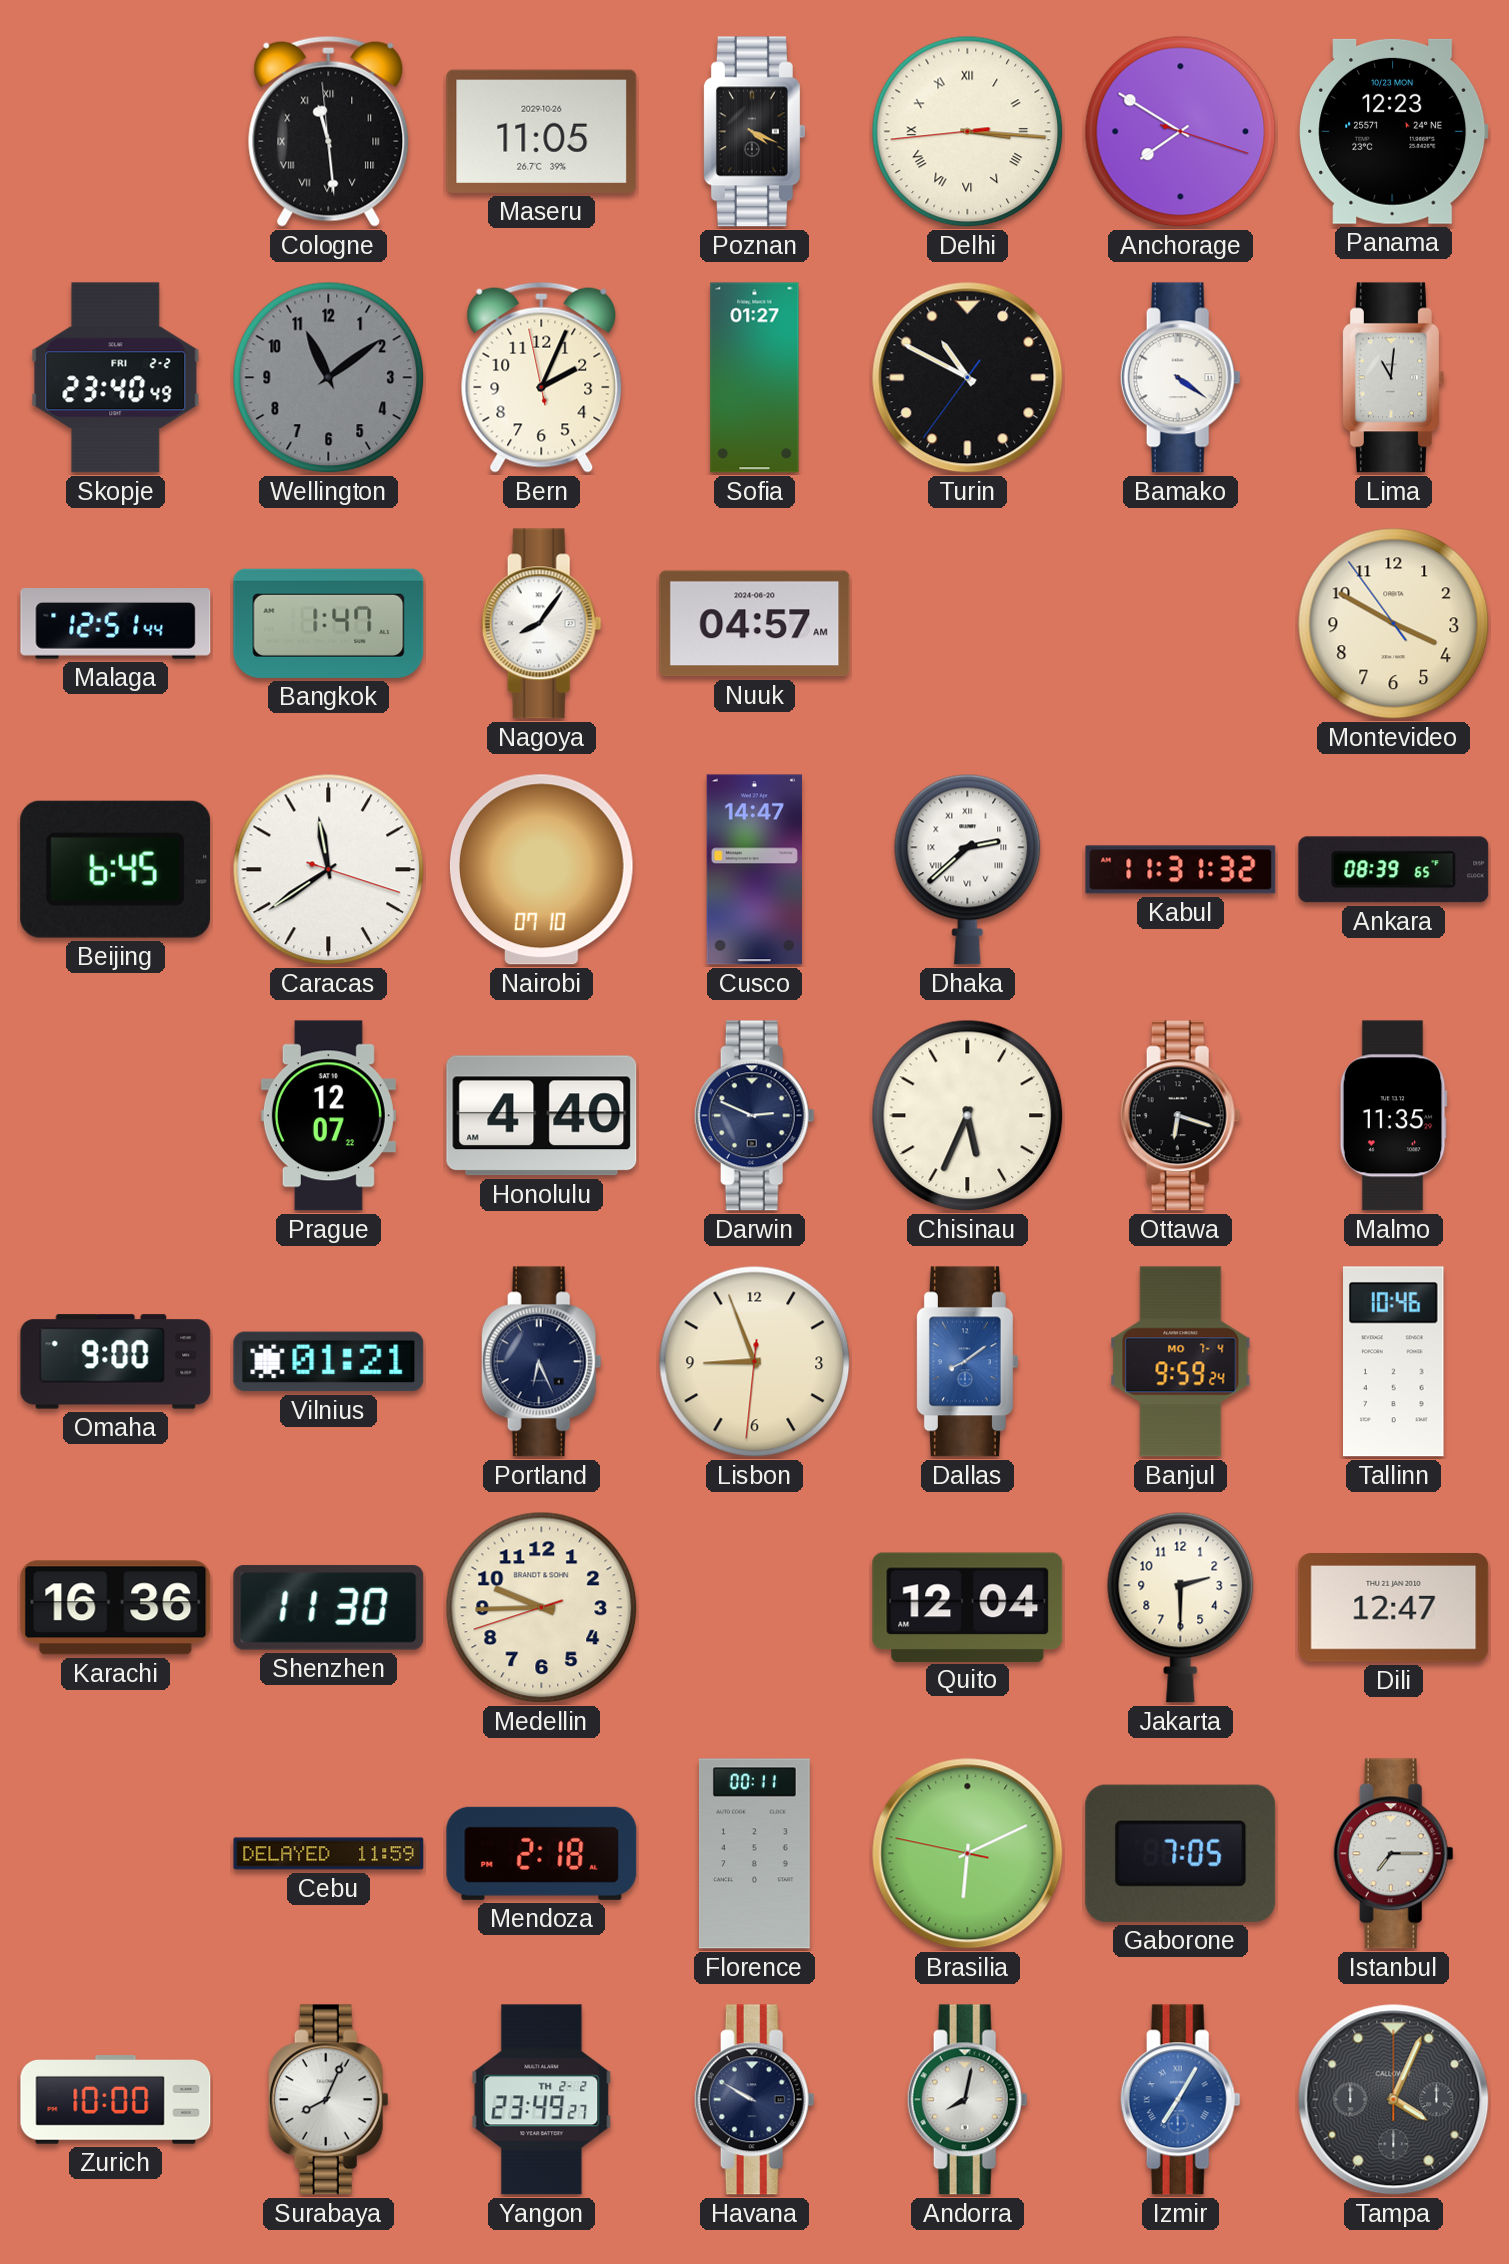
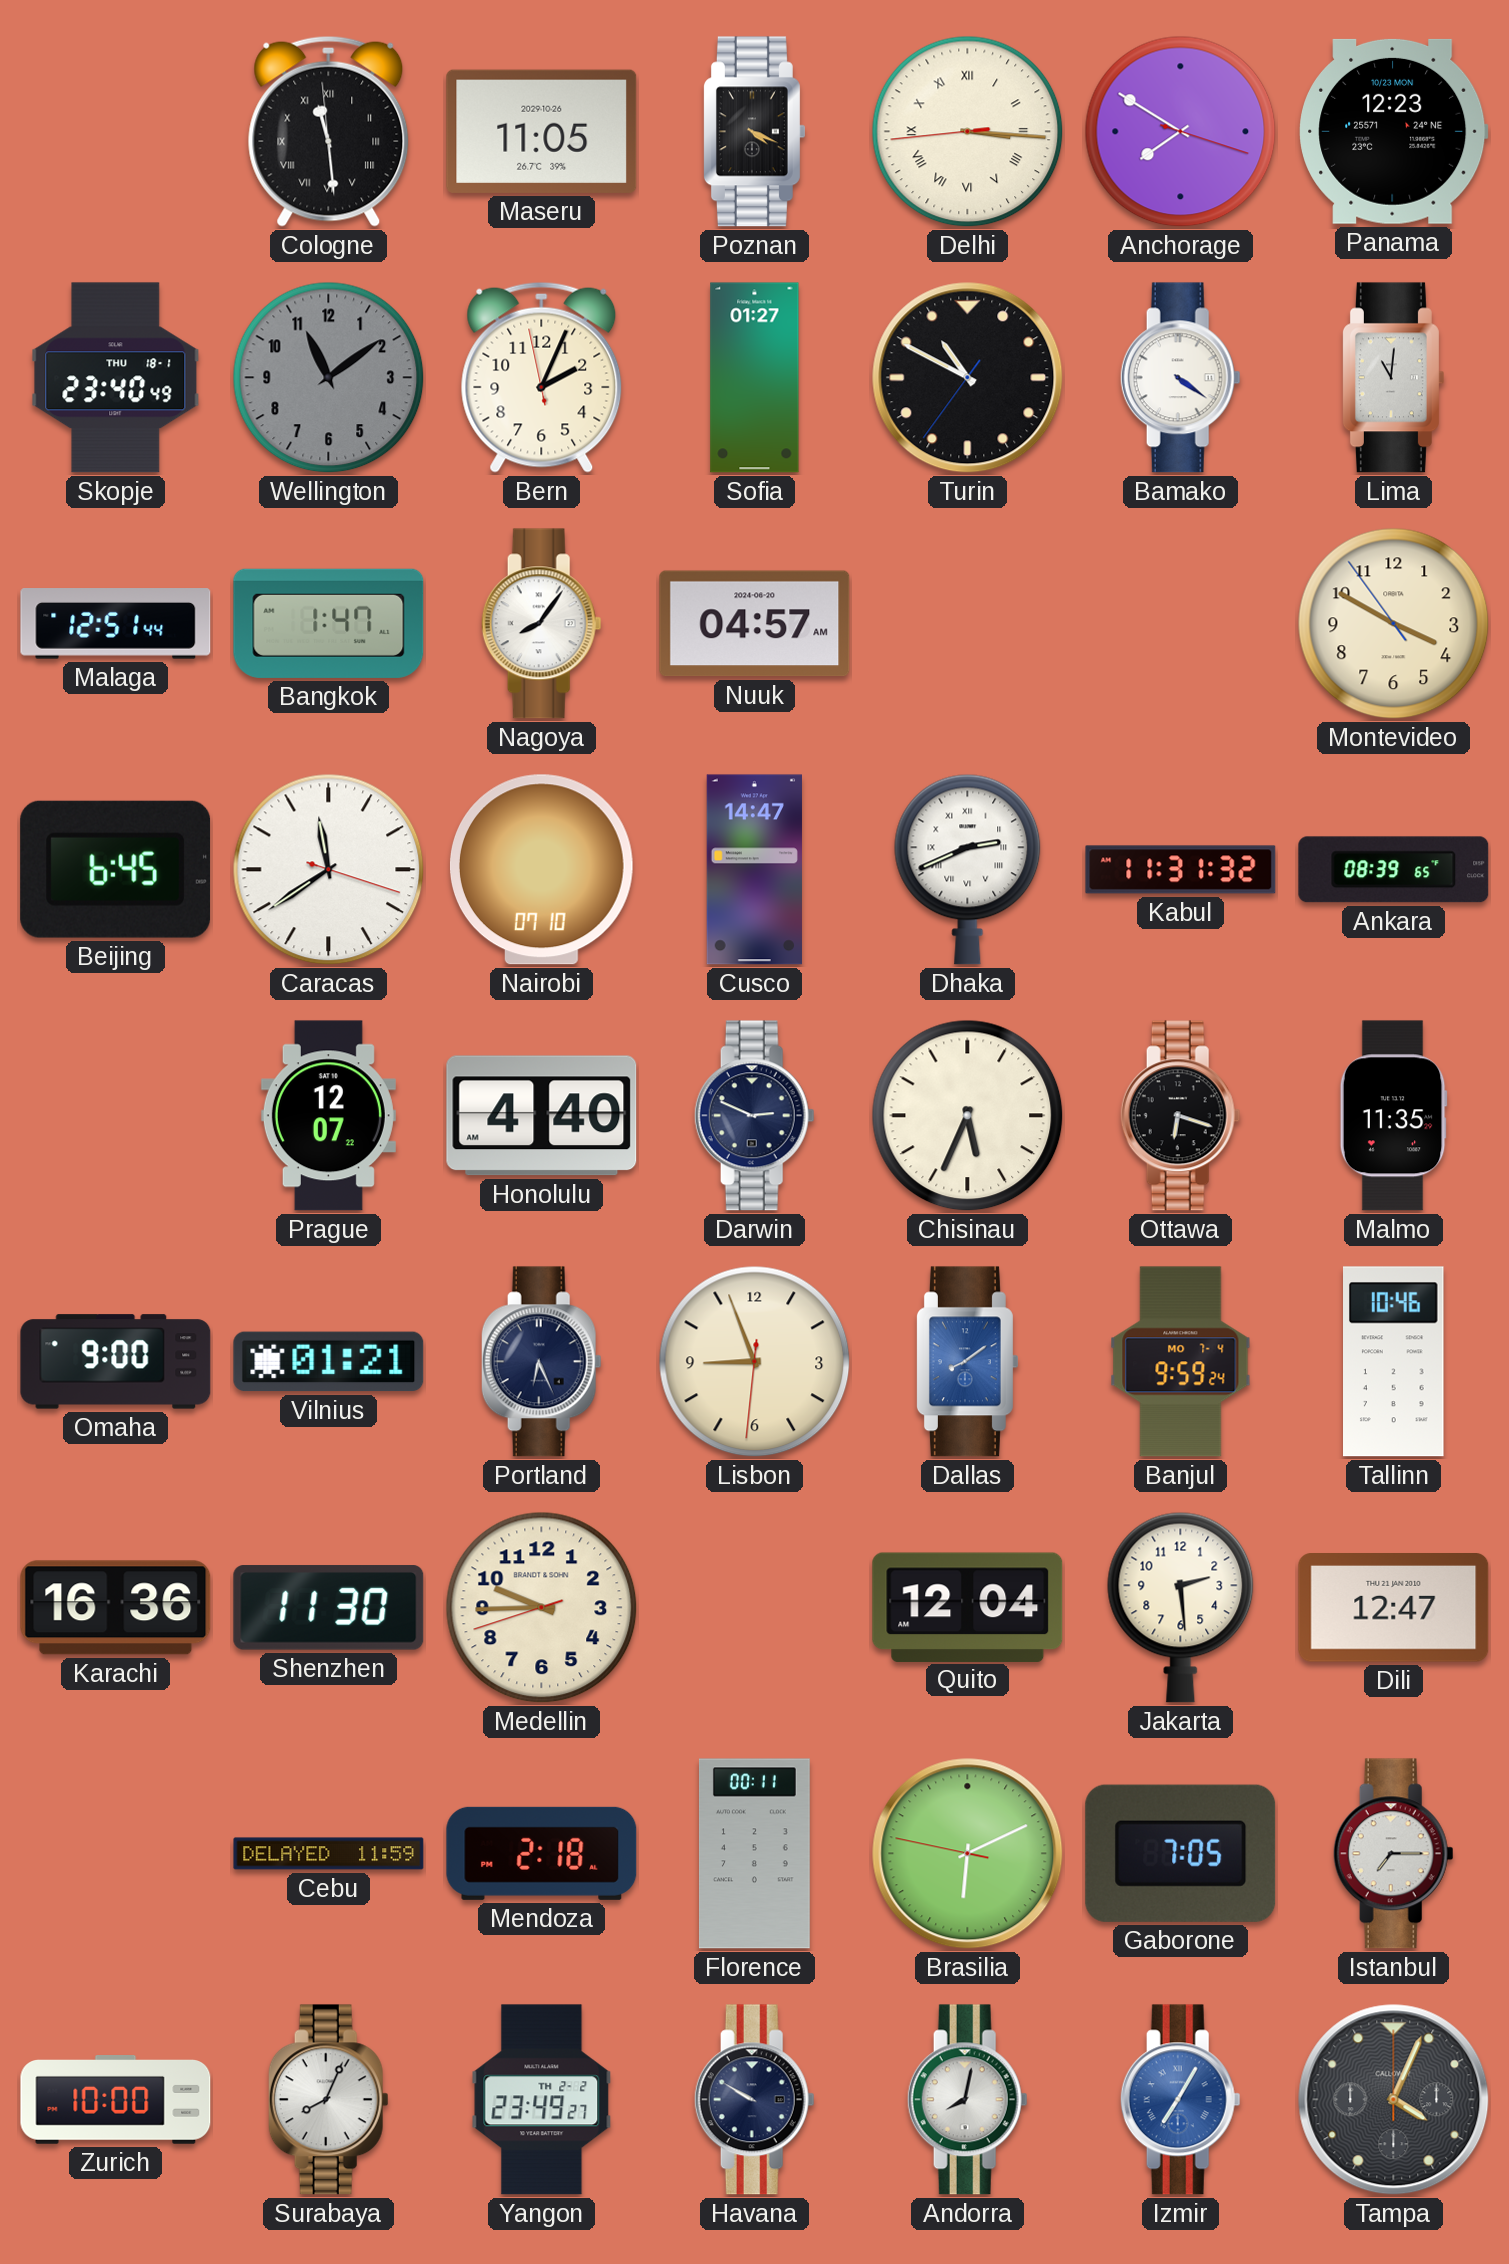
Skopje date: FRI 2-2 -> THU 18-1
Dhaka: 2:38 -> 2:41
Jakarta: 2:30 -> 2:29
